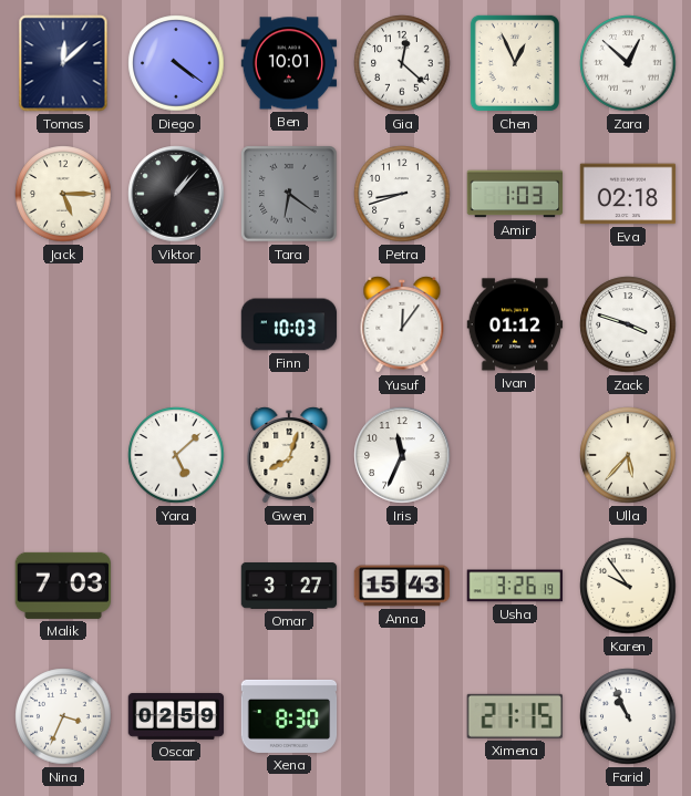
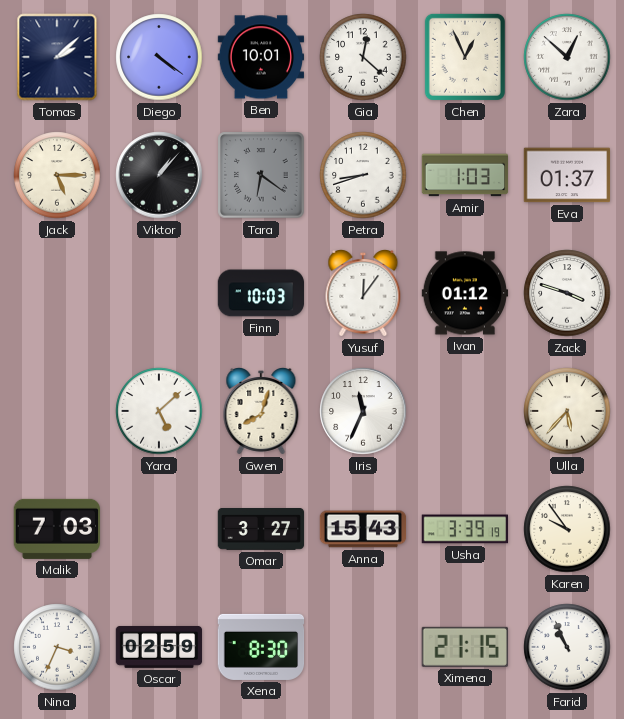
Tomas: 12:08 -> 2:08
Eva: 02:18 -> 01:37
Usha: 3:26 -> 3:39
